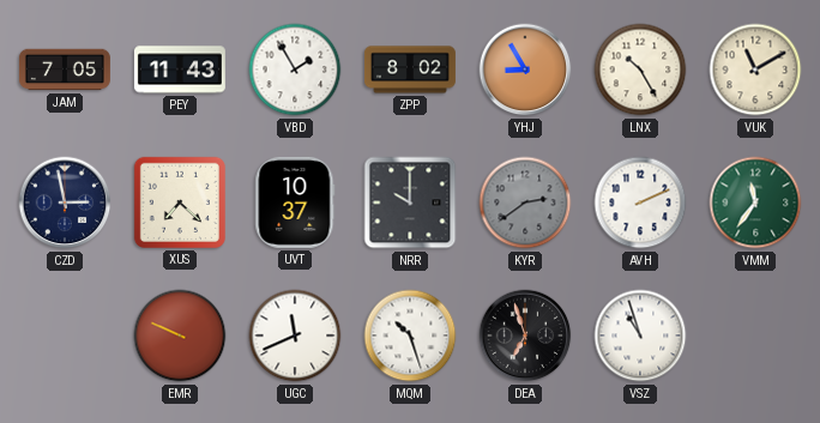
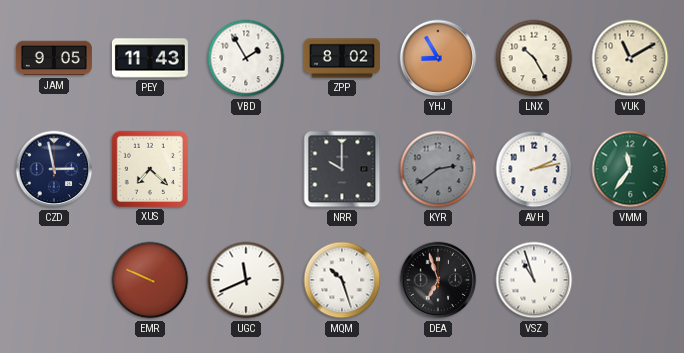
JAM: 7:05 -> 9:05
UVT: 10:37 -> none
AVH: 2:11 -> 2:13
